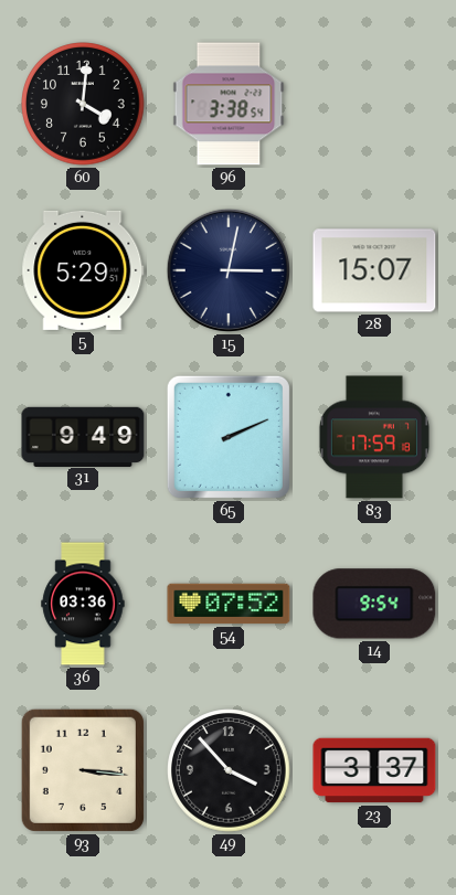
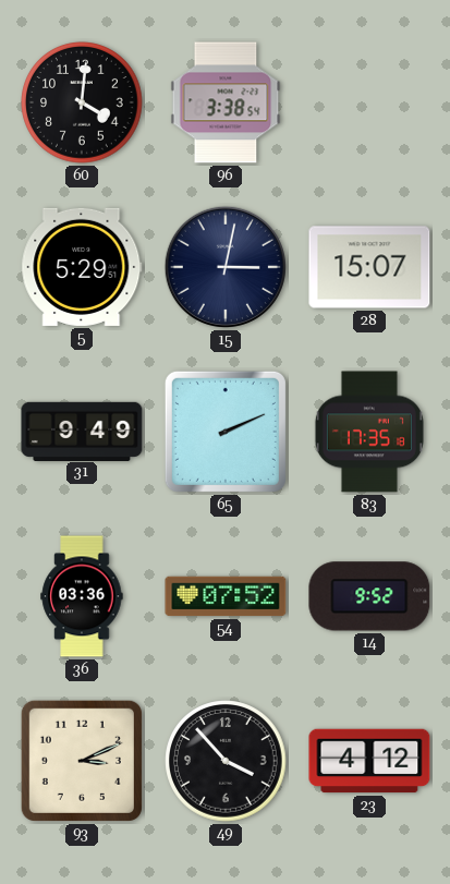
83: 17:59 -> 17:35
14: 9:54 -> 9:52
93: 3:16 -> 3:11
23: 3:37 -> 4:12
